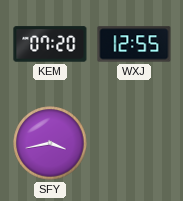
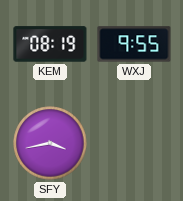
KEM: 07:20 -> 08:19
WXJ: 12:55 -> 9:55
